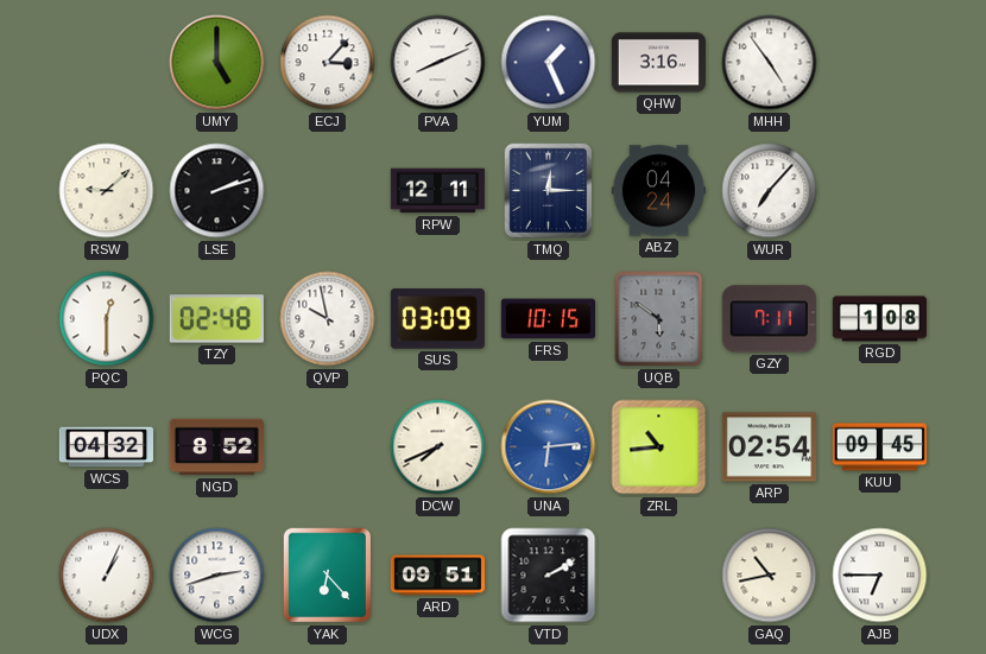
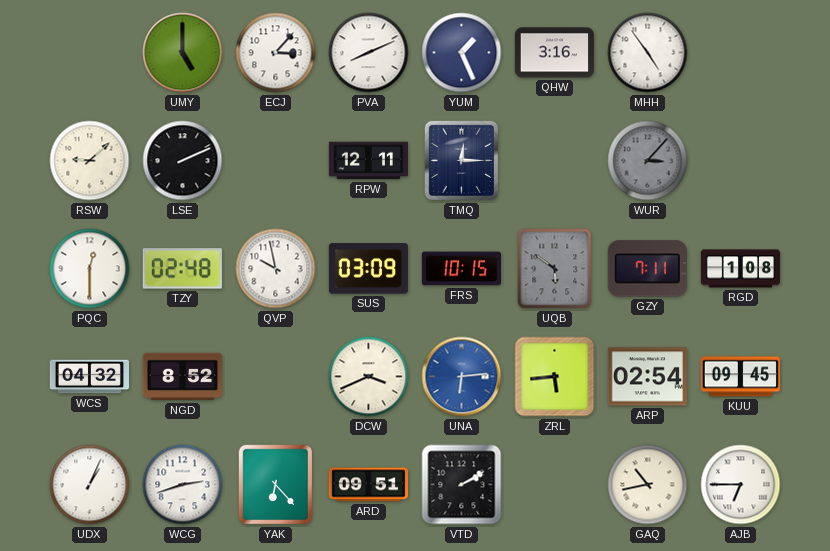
LSE: 2:12 -> 2:11
ABZ: 04:24 -> none
WUR: 7:07 -> 3:07
WUR dial: white -> grey
DCW: 7:41 -> 3:41
ZRL: 10:44 -> 5:44
